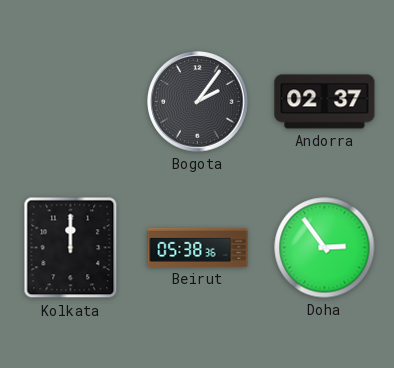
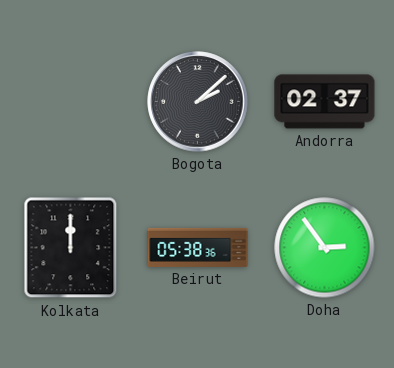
Bogota: 2:06 -> 2:08
